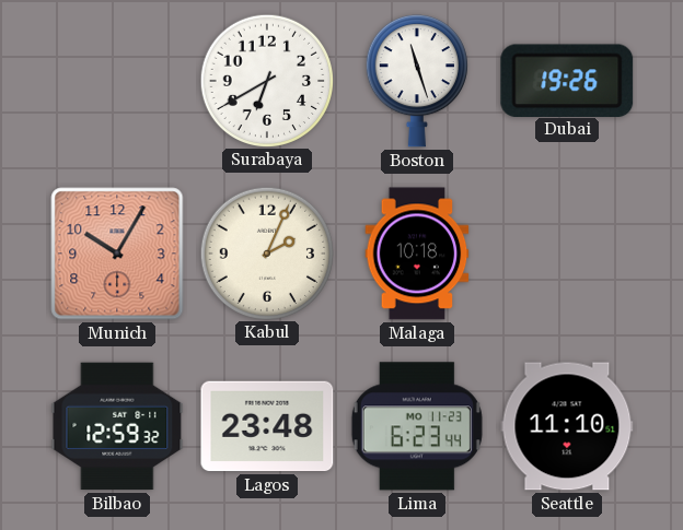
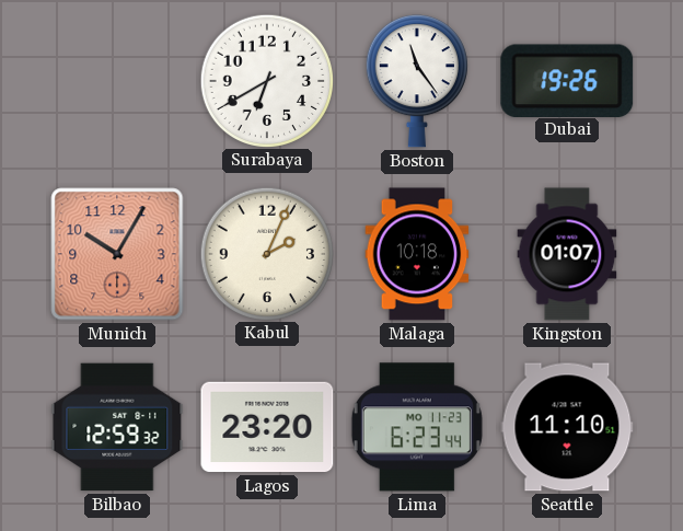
Boston: 11:27 -> 11:24
Kingston: none -> 01:07
Lagos: 23:48 -> 23:20
